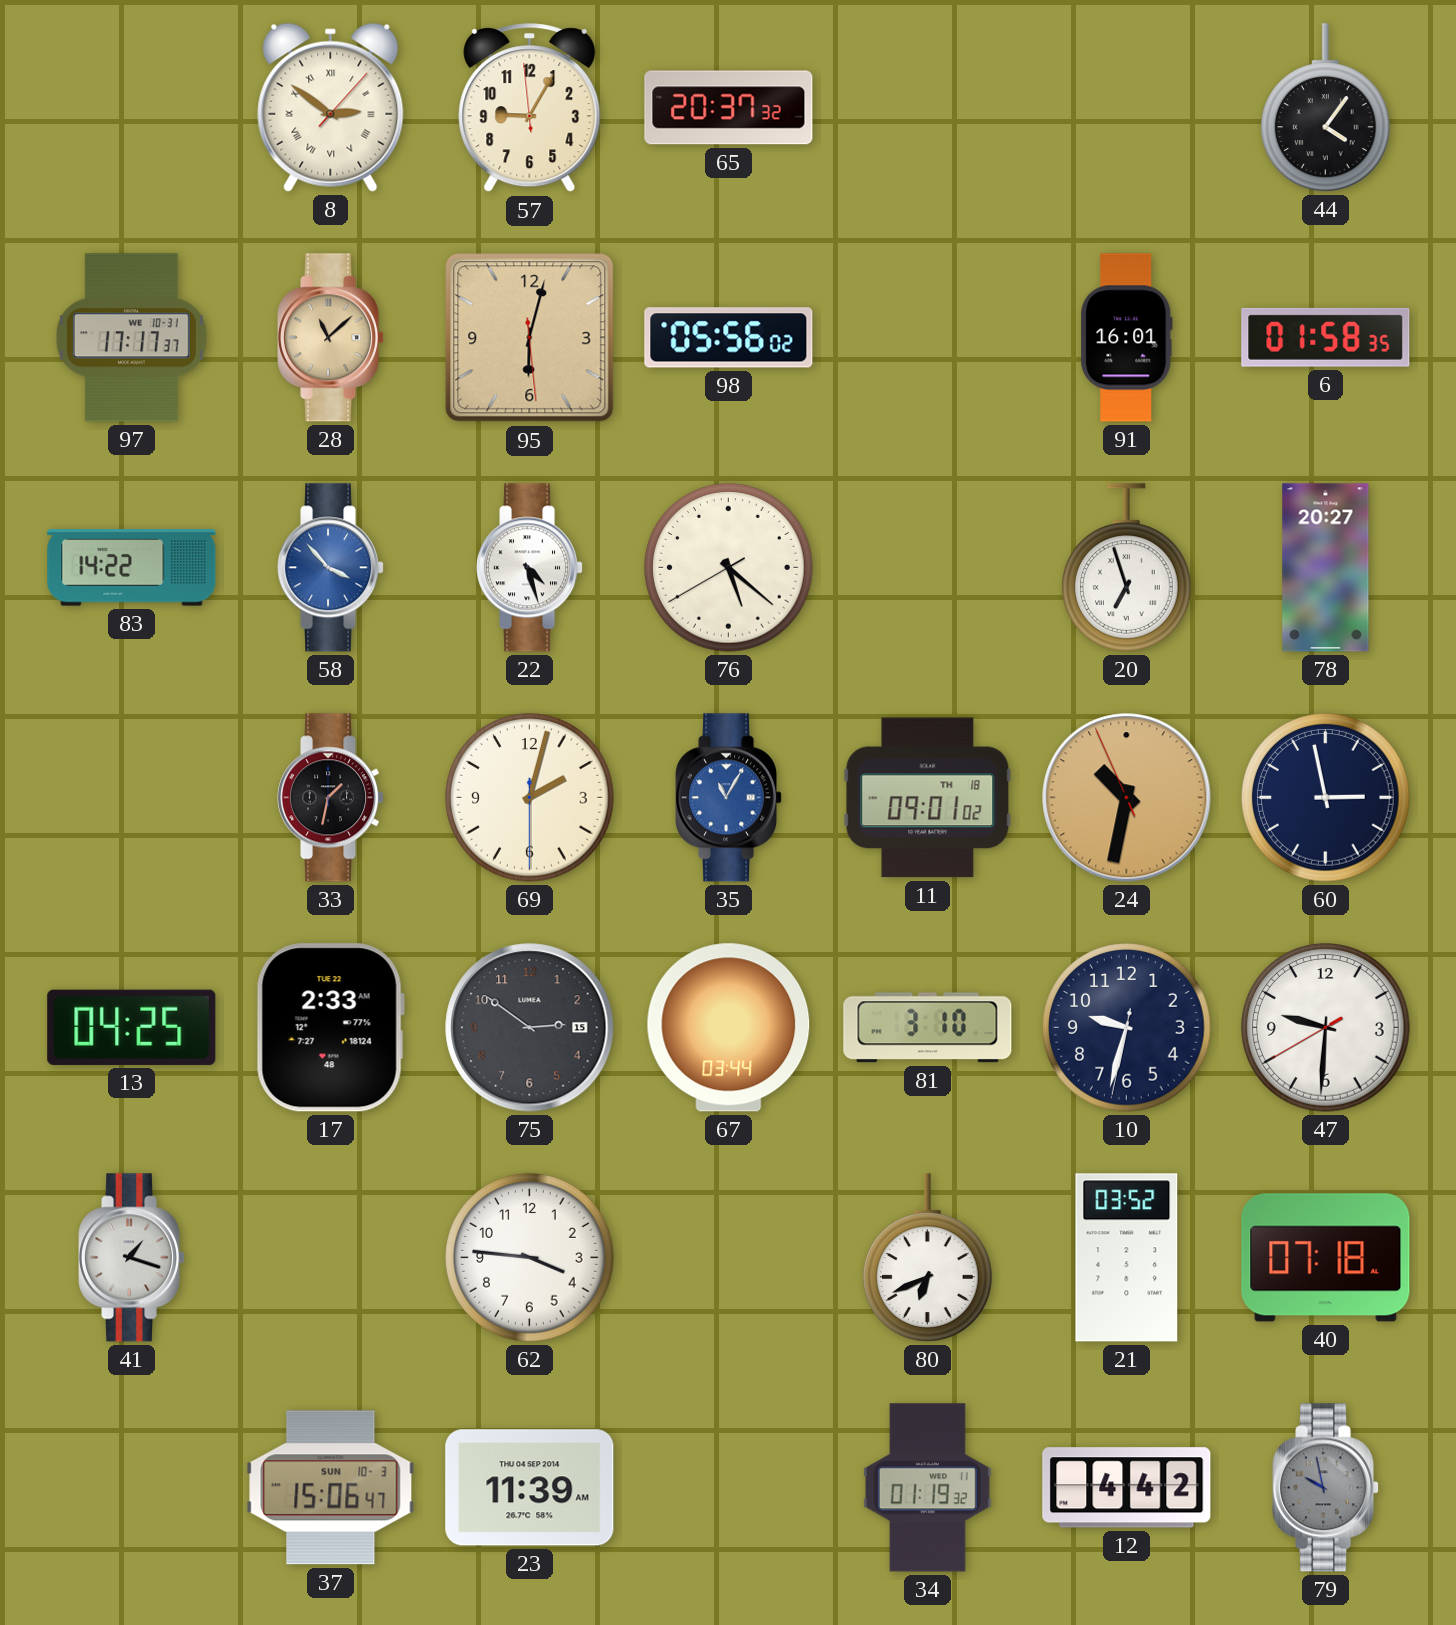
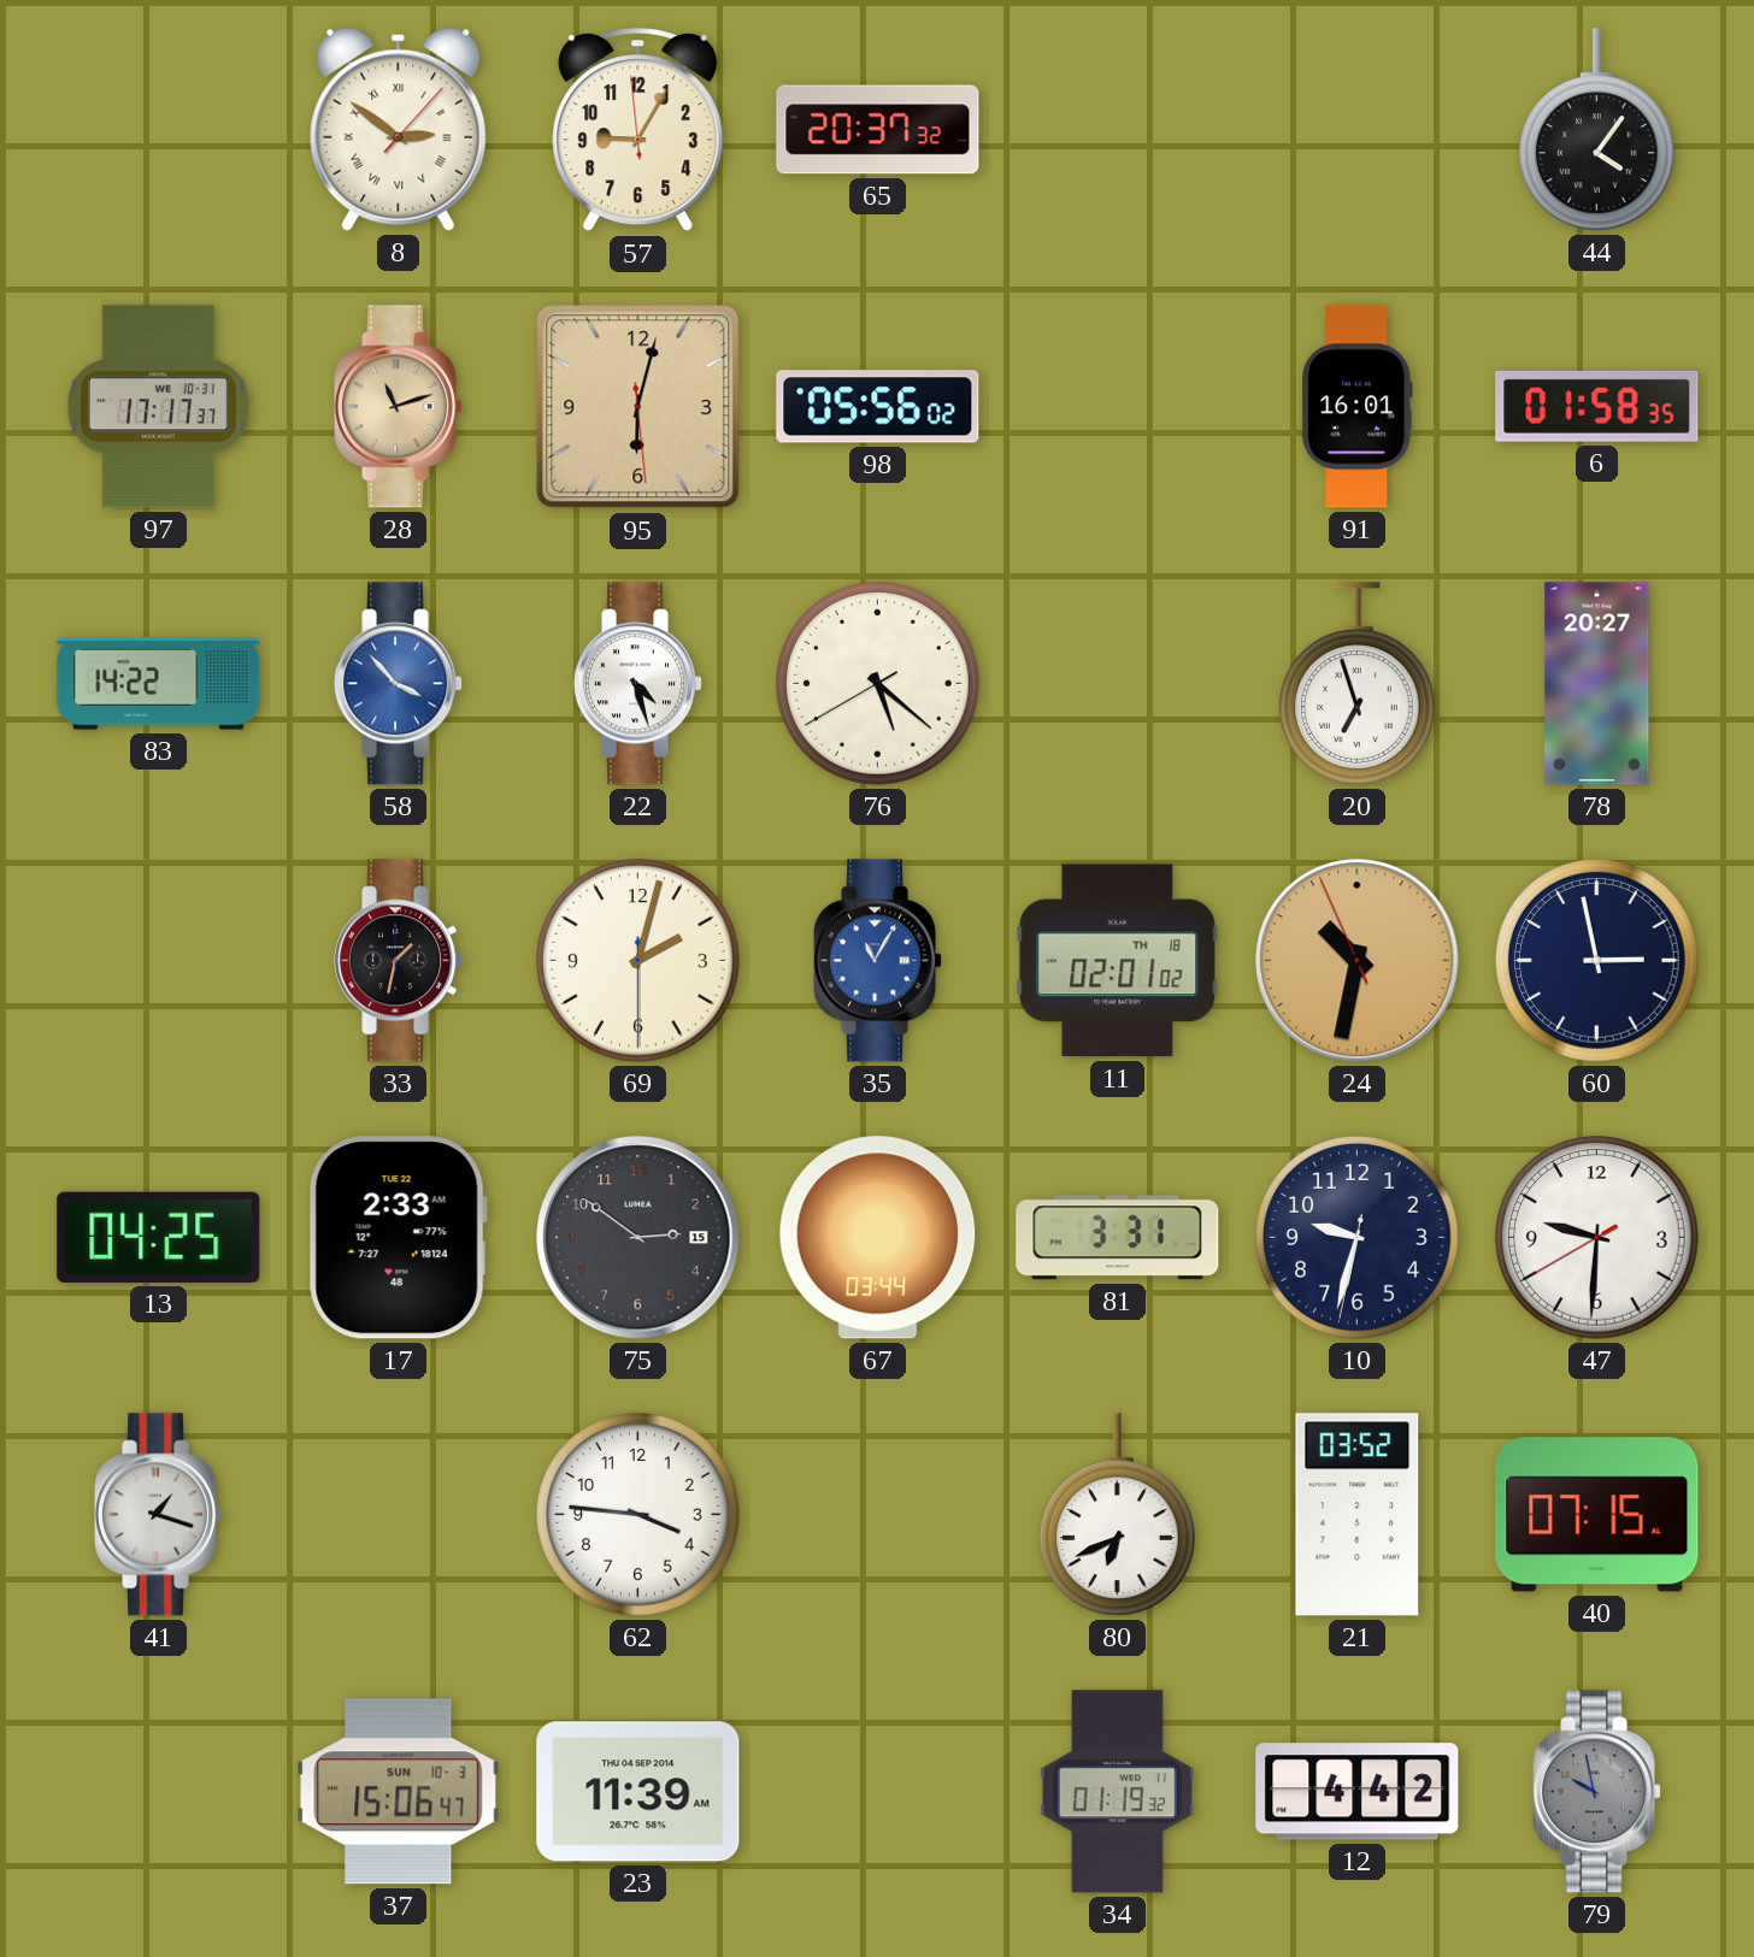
28: 11:08 -> 11:12
11: 09:01 -> 02:01
81: 3:10 -> 3:31
40: 07:18 -> 07:15
